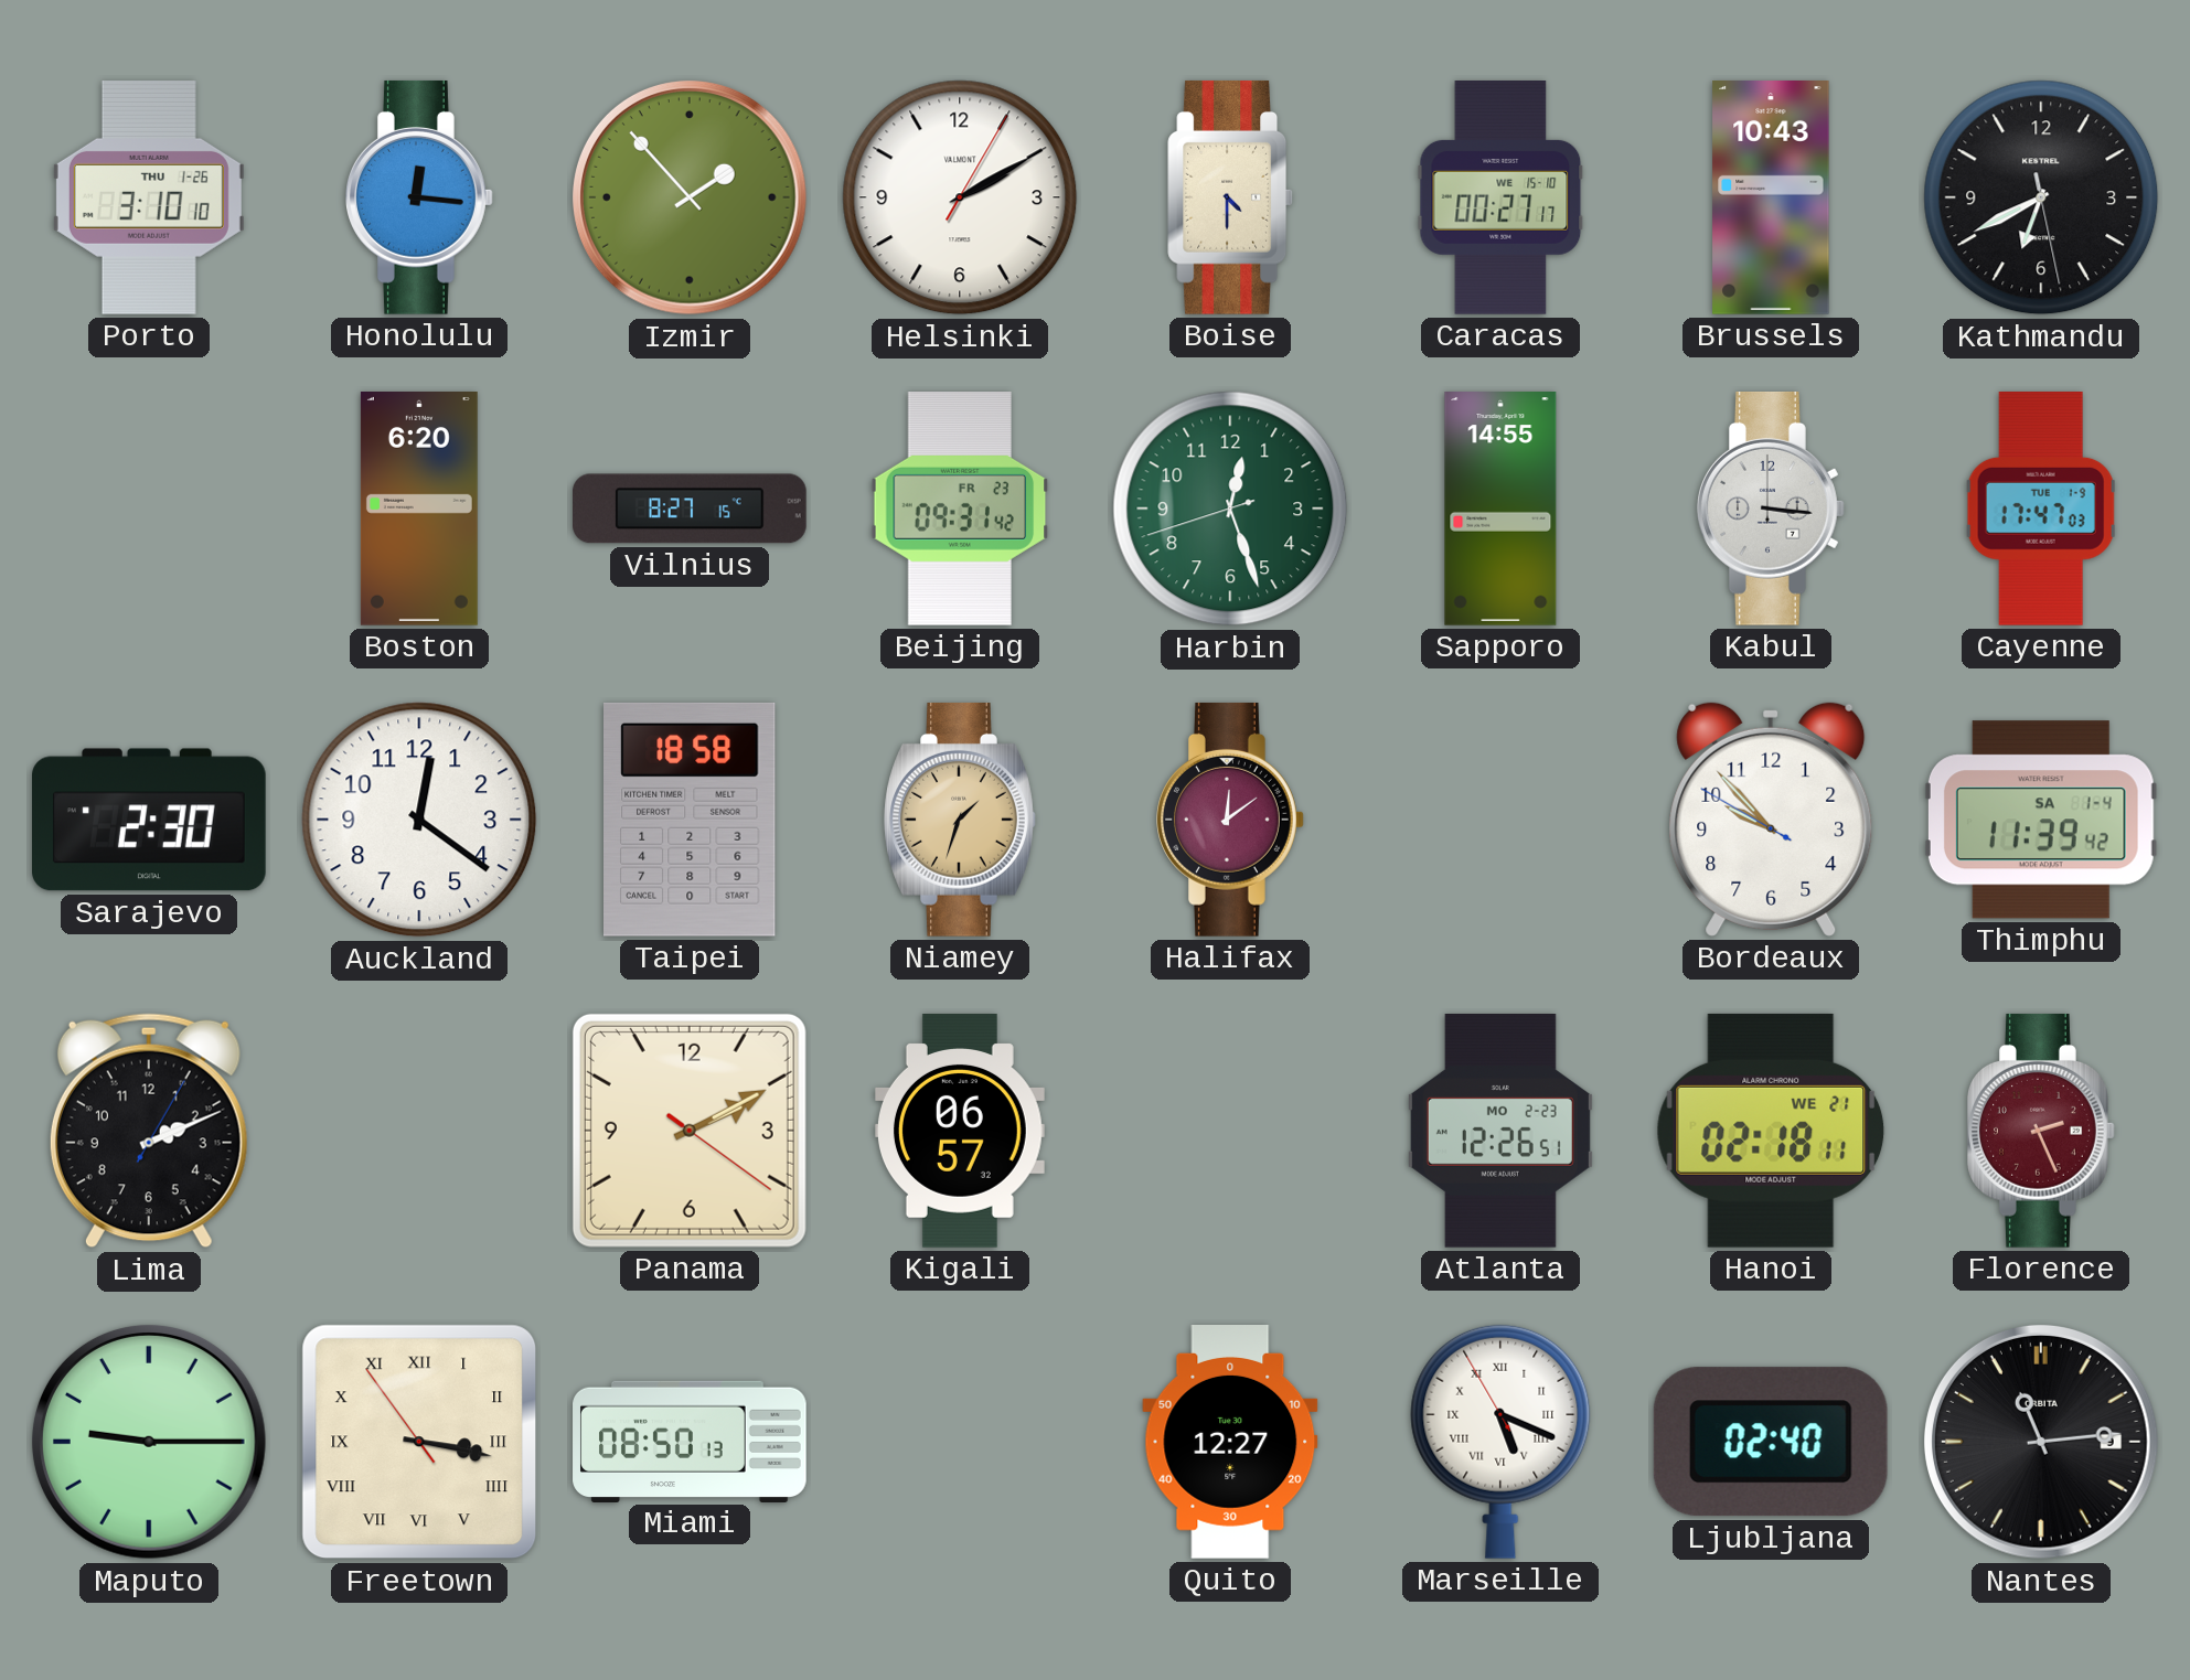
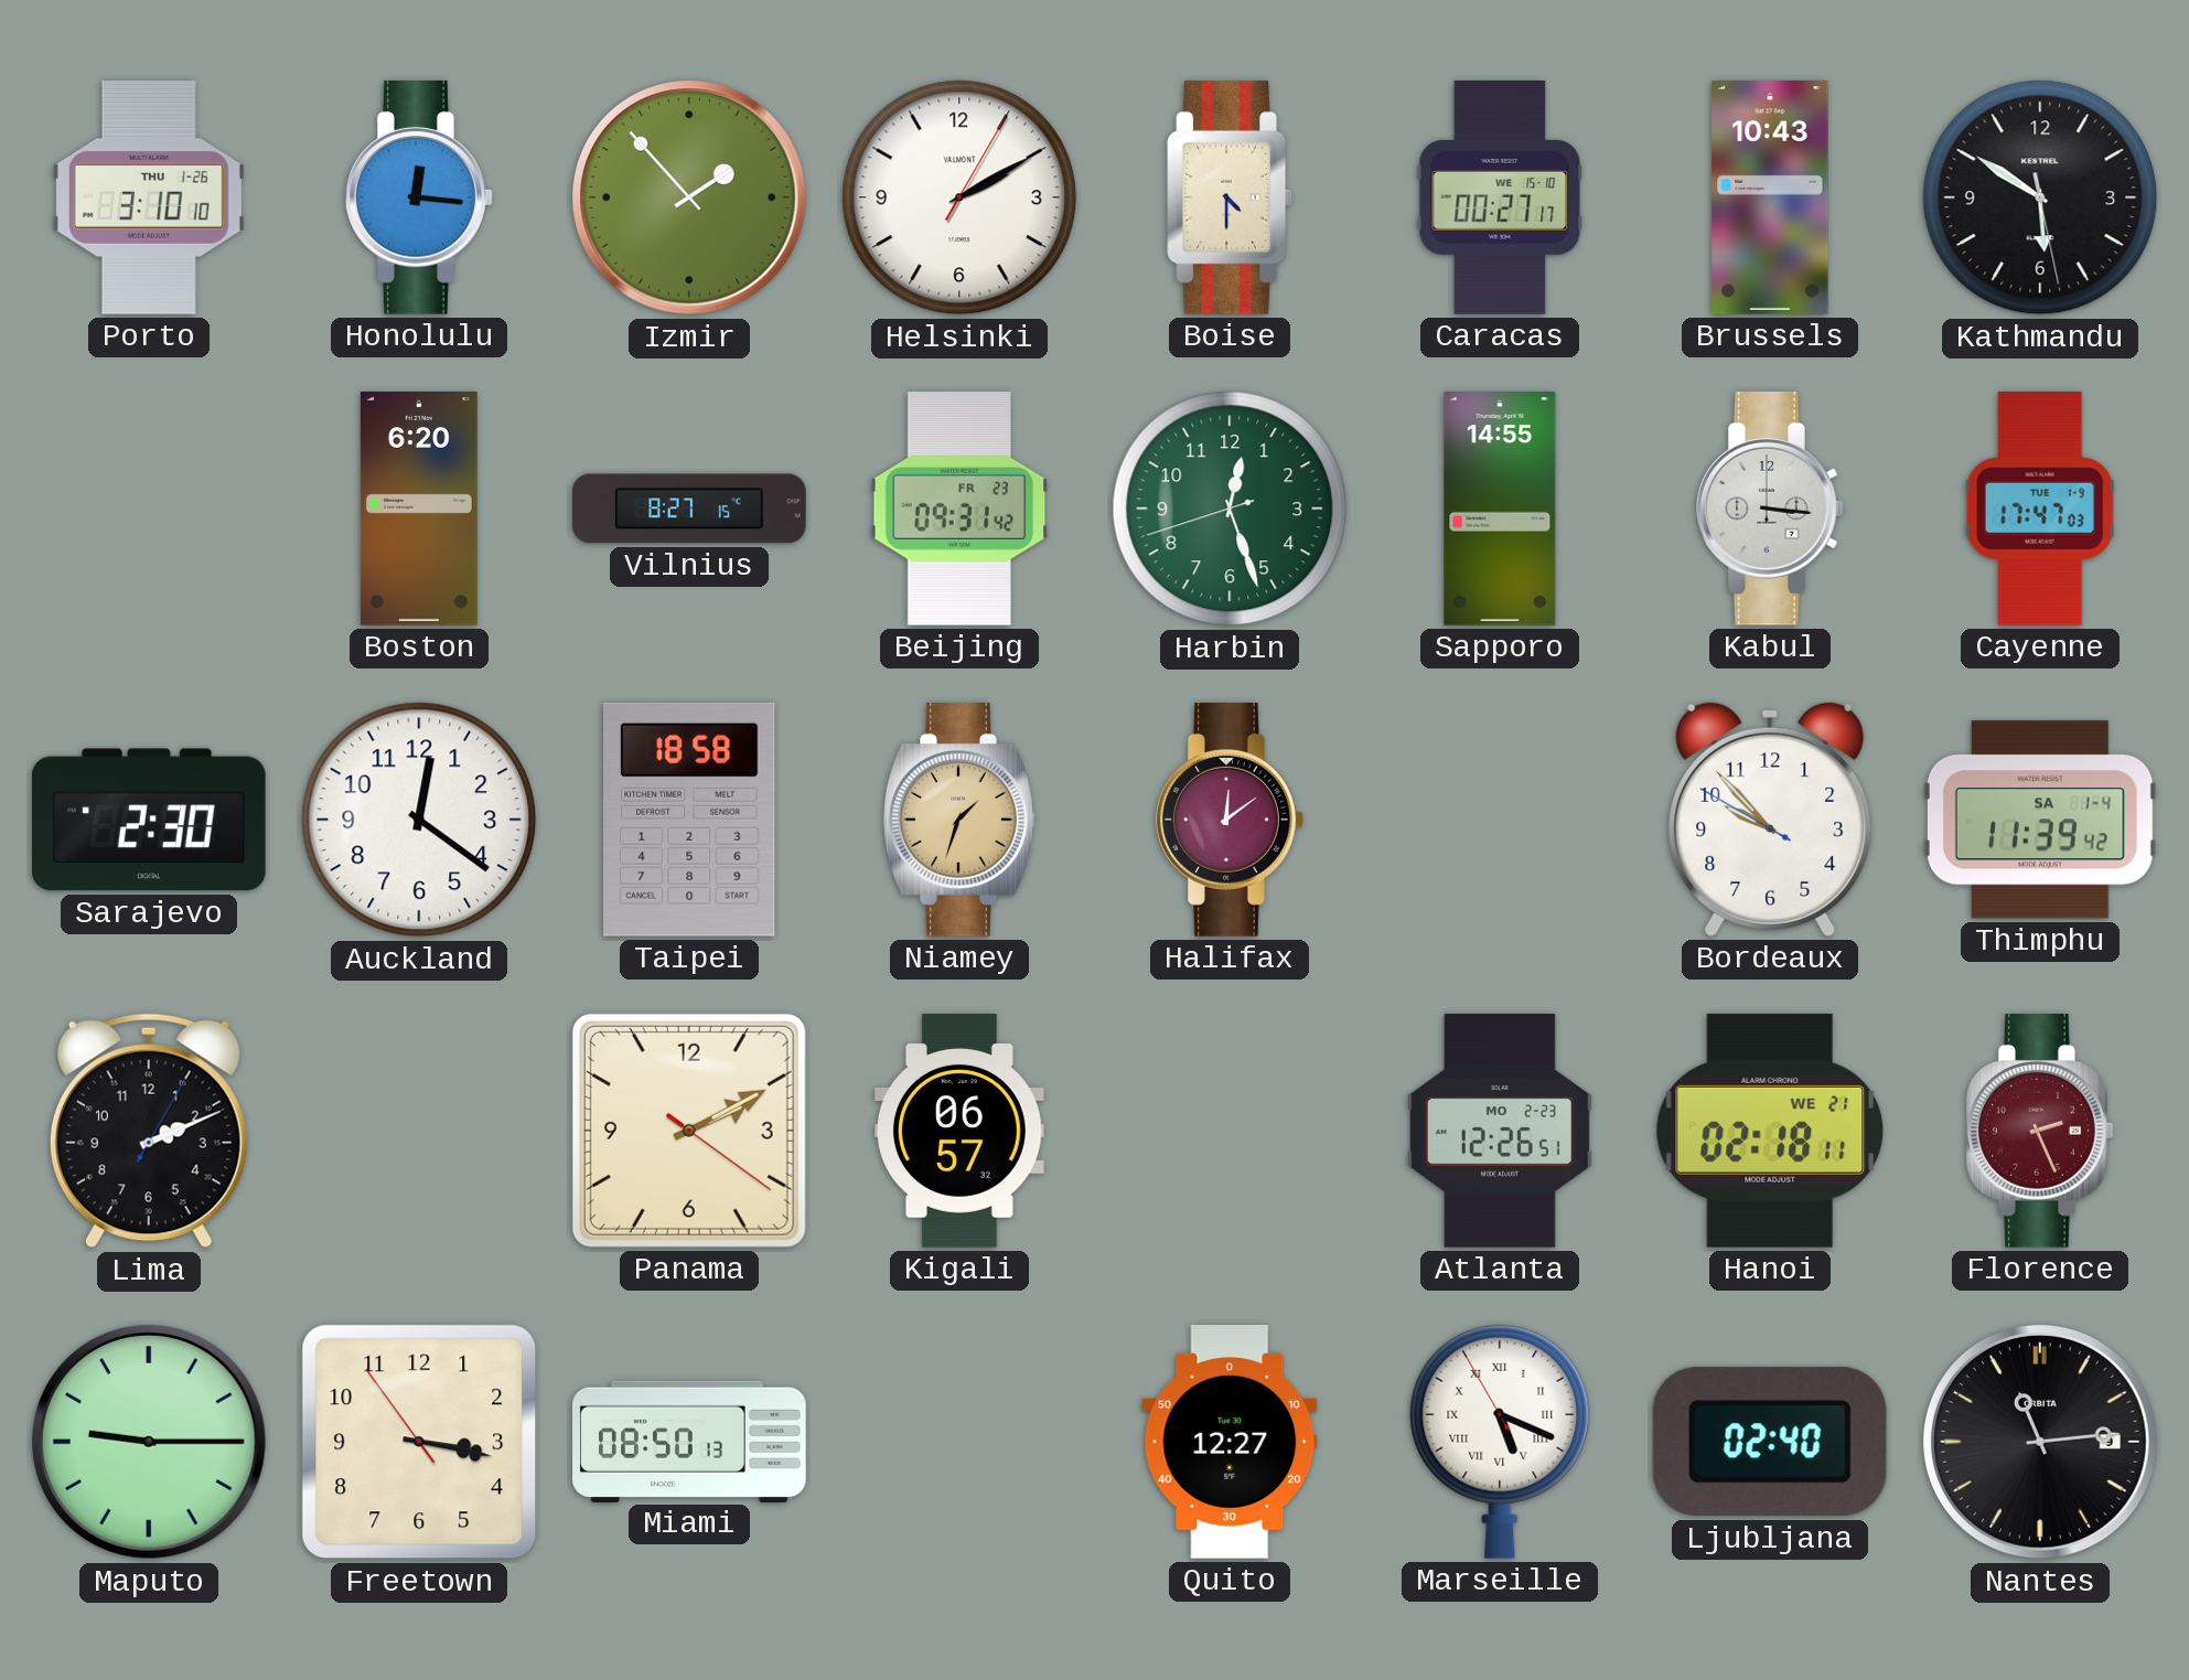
Kathmandu: 6:40 -> 5:50
Freetown numerals: Roman -> Arabic
